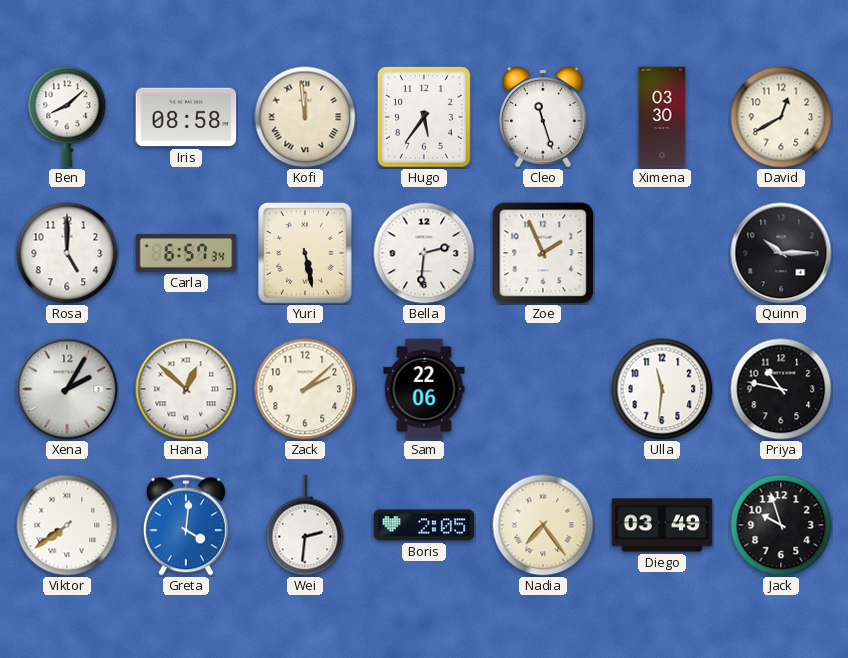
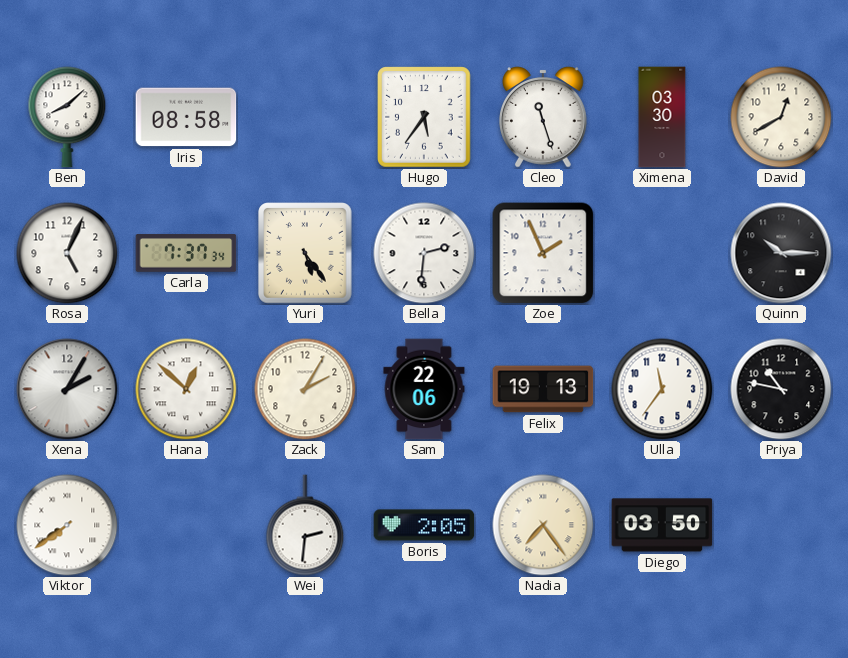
Kofi: 11:59 -> none
Rosa: 5:00 -> 5:04
Carla: 6:57 -> 7:37
Yuri: 5:28 -> 5:24
Zack: 2:08 -> 2:05
Felix: none -> 19:13
Ulla: 11:31 -> 11:36
Greta: 4:01 -> none
Diego: 03:49 -> 03:50
Jack: 9:57 -> none
